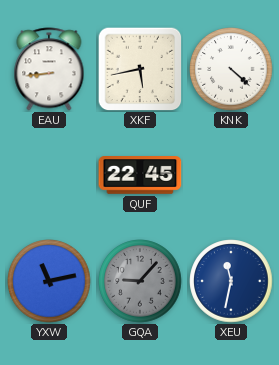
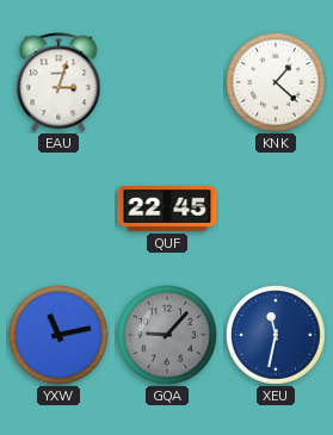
EAU: 8:44 -> 3:03
XKF: 5:43 -> none
KNK: 4:22 -> 1:22
